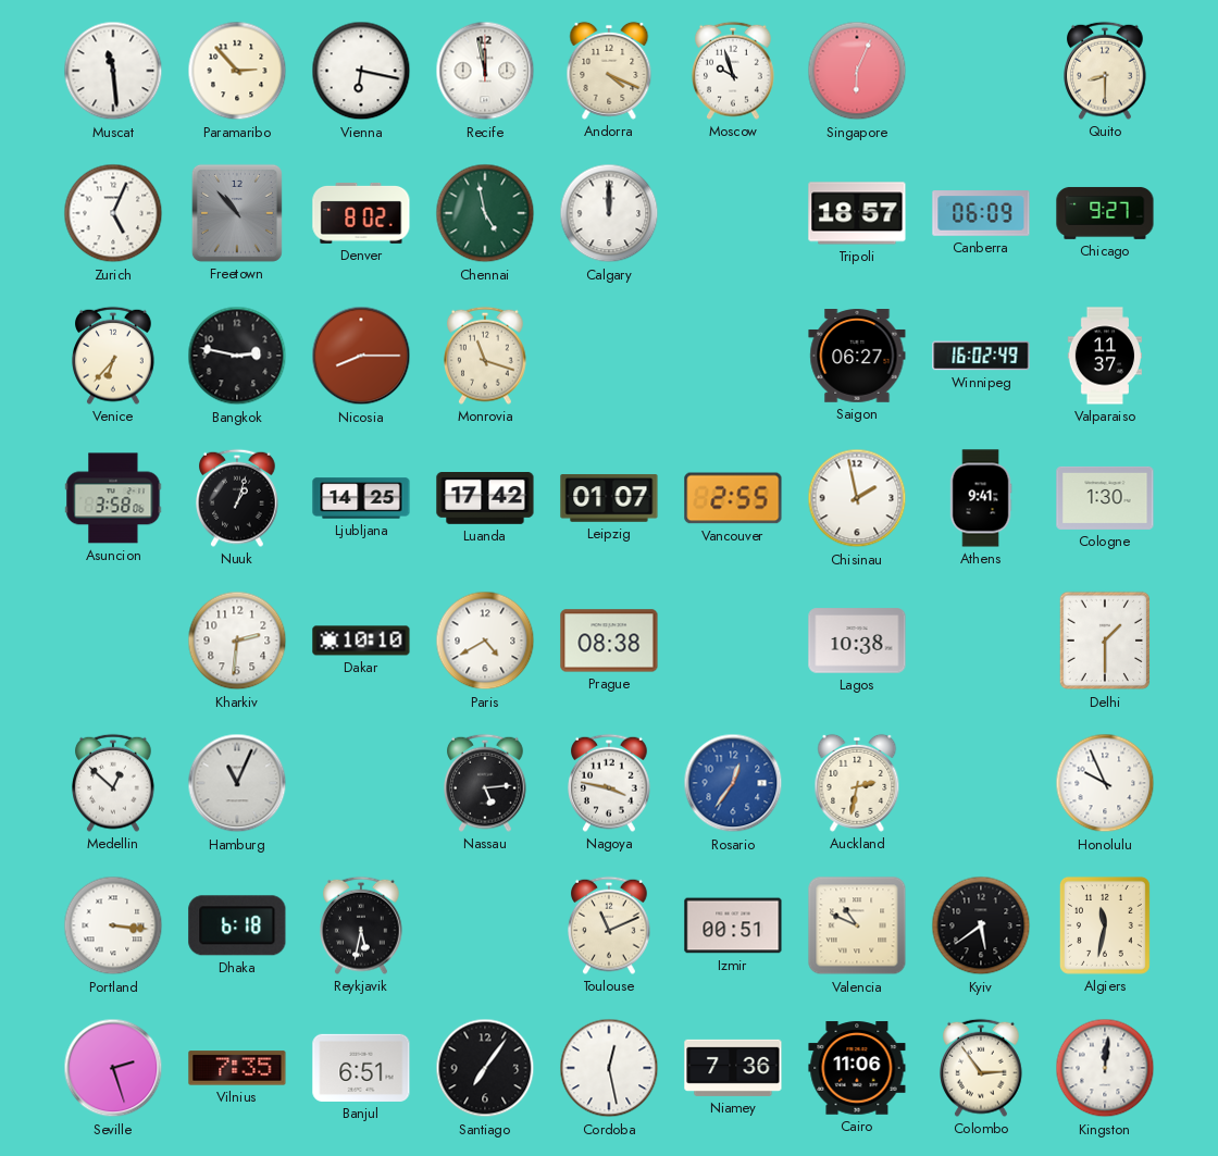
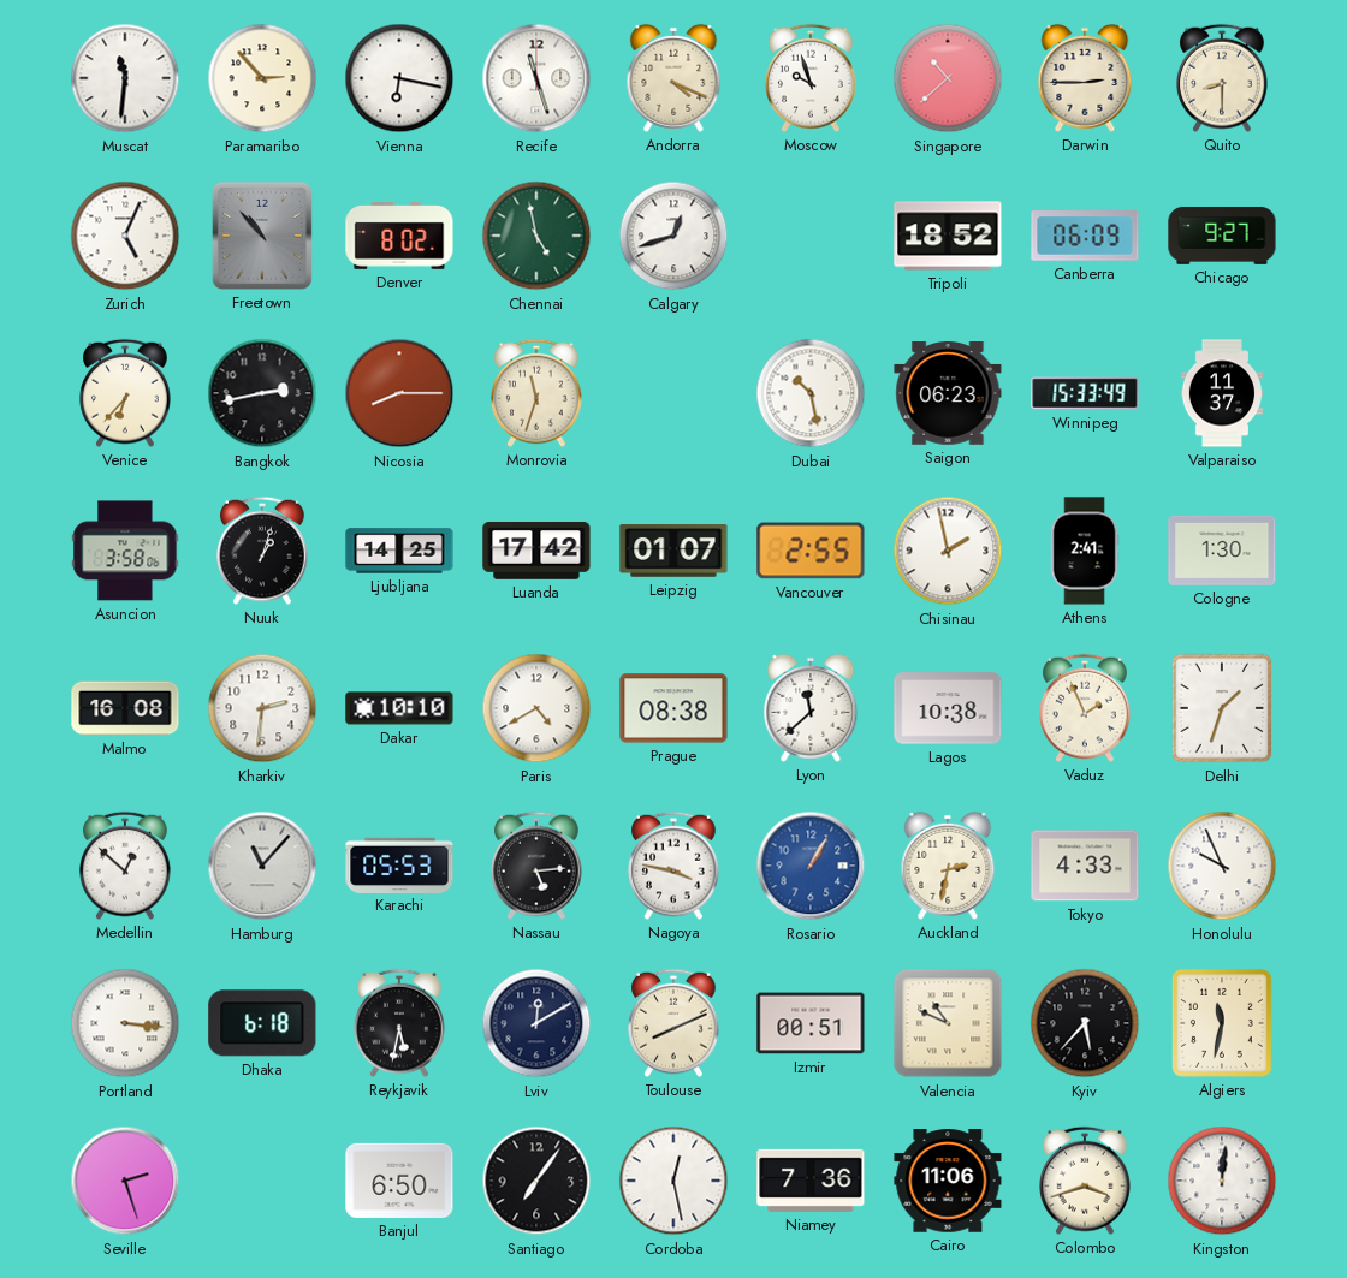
Muscat: 11:29 -> 11:31
Recife: 11:58 -> 11:27
Singapore: 6:04 -> 10:38
Darwin: none -> 2:45
Calgary: 12:00 -> 12:42
Tripoli: 18:57 -> 18:52
Bangkok: 2:47 -> 2:43
Monrovia: 11:18 -> 11:33
Dubai: none -> 10:28
Saigon: 06:27 -> 06:23
Winnipeg: 16:02 -> 15:33
Athens: 9:41 -> 2:41
Malmo: none -> 16:08
Lyon: none -> 11:38
Vaduz: none -> 1:56
Delhi: 1:30 -> 1:33
Hamburg: 11:04 -> 11:07
Karachi: none -> 05:53
Rosario: 12:36 -> 1:05
Tokyo: none -> 4:33
Lviv: none -> 12:10
Toulouse: 11:11 -> 8:11
Kyiv: 5:39 -> 5:37
Vilnius: 7:35 -> none
Banjul: 6:51 -> 6:50
Colombo: 2:54 -> 3:42
